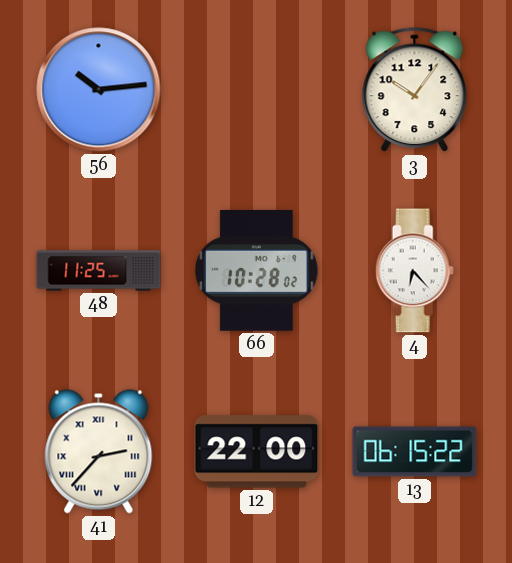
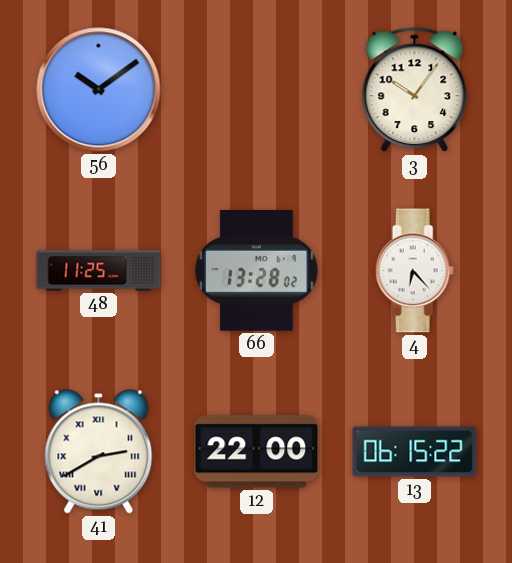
56: 10:14 -> 10:09
66: 10:28 -> 13:28
41: 2:37 -> 2:40
